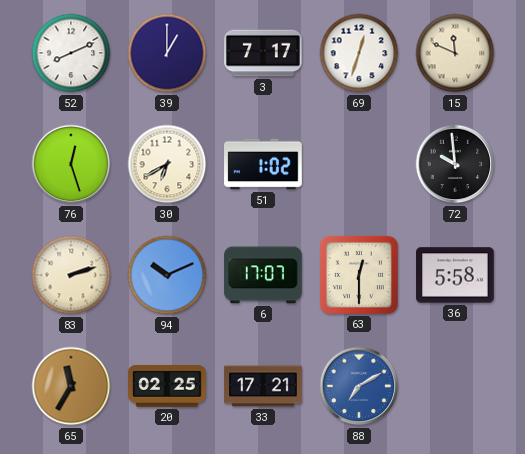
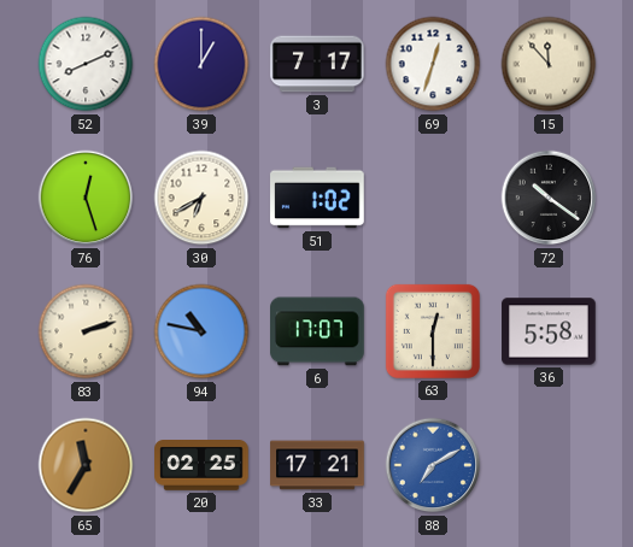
15: 11:49 -> 11:53
72: 9:59 -> 10:21
94: 10:11 -> 10:47
